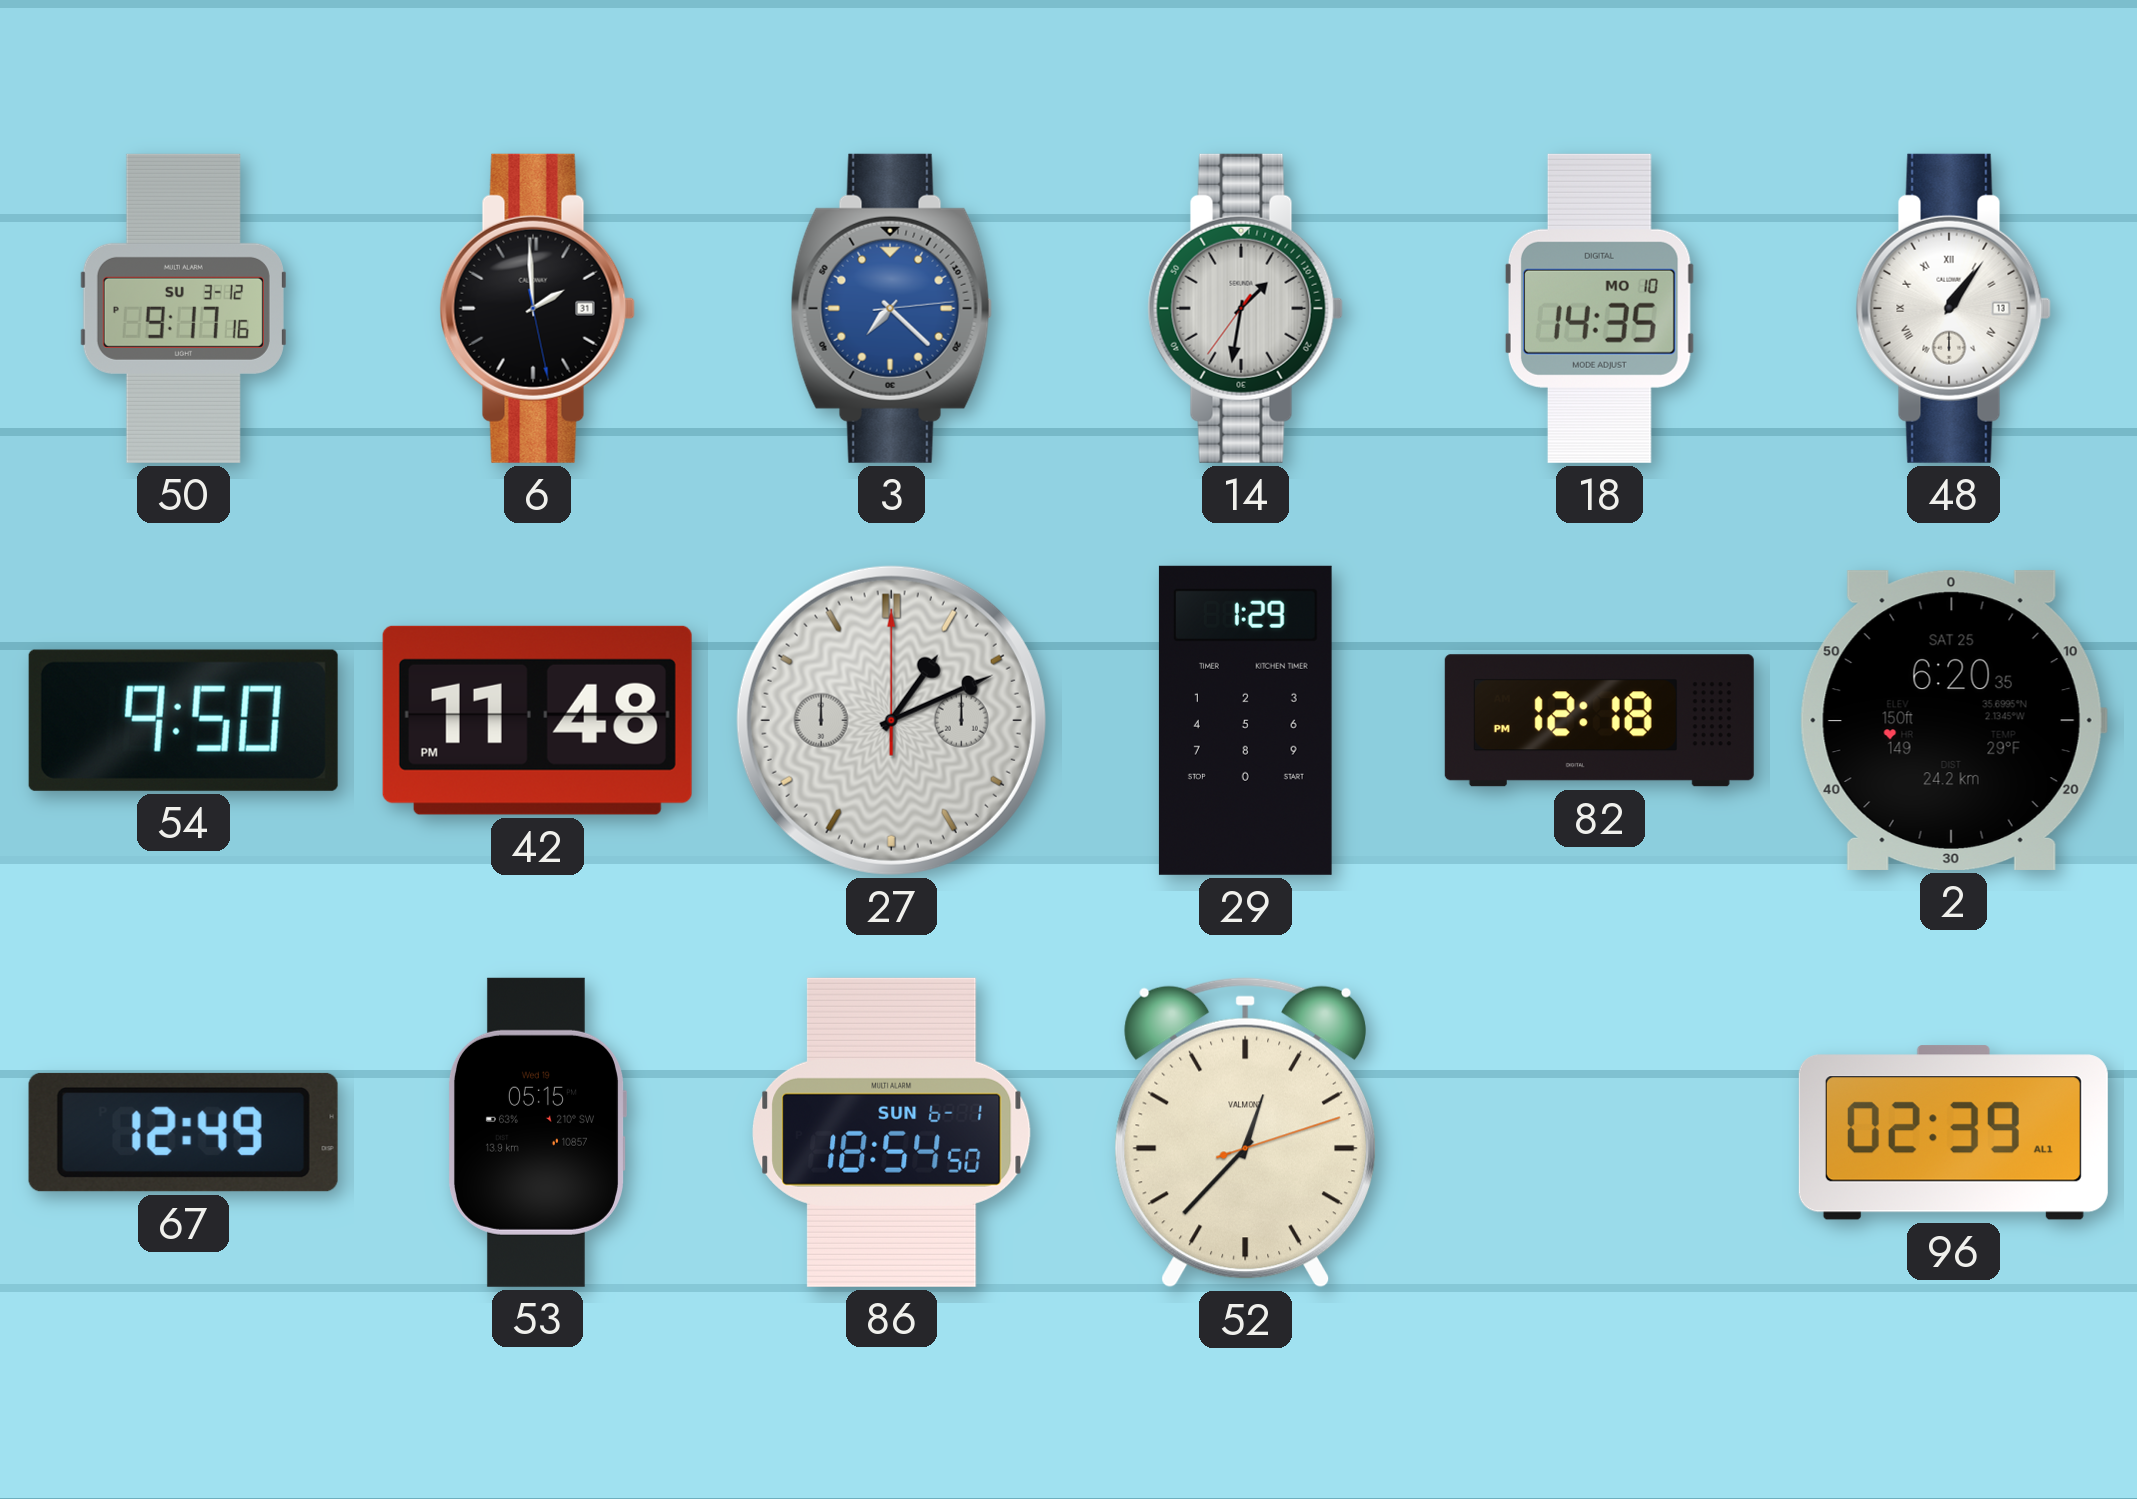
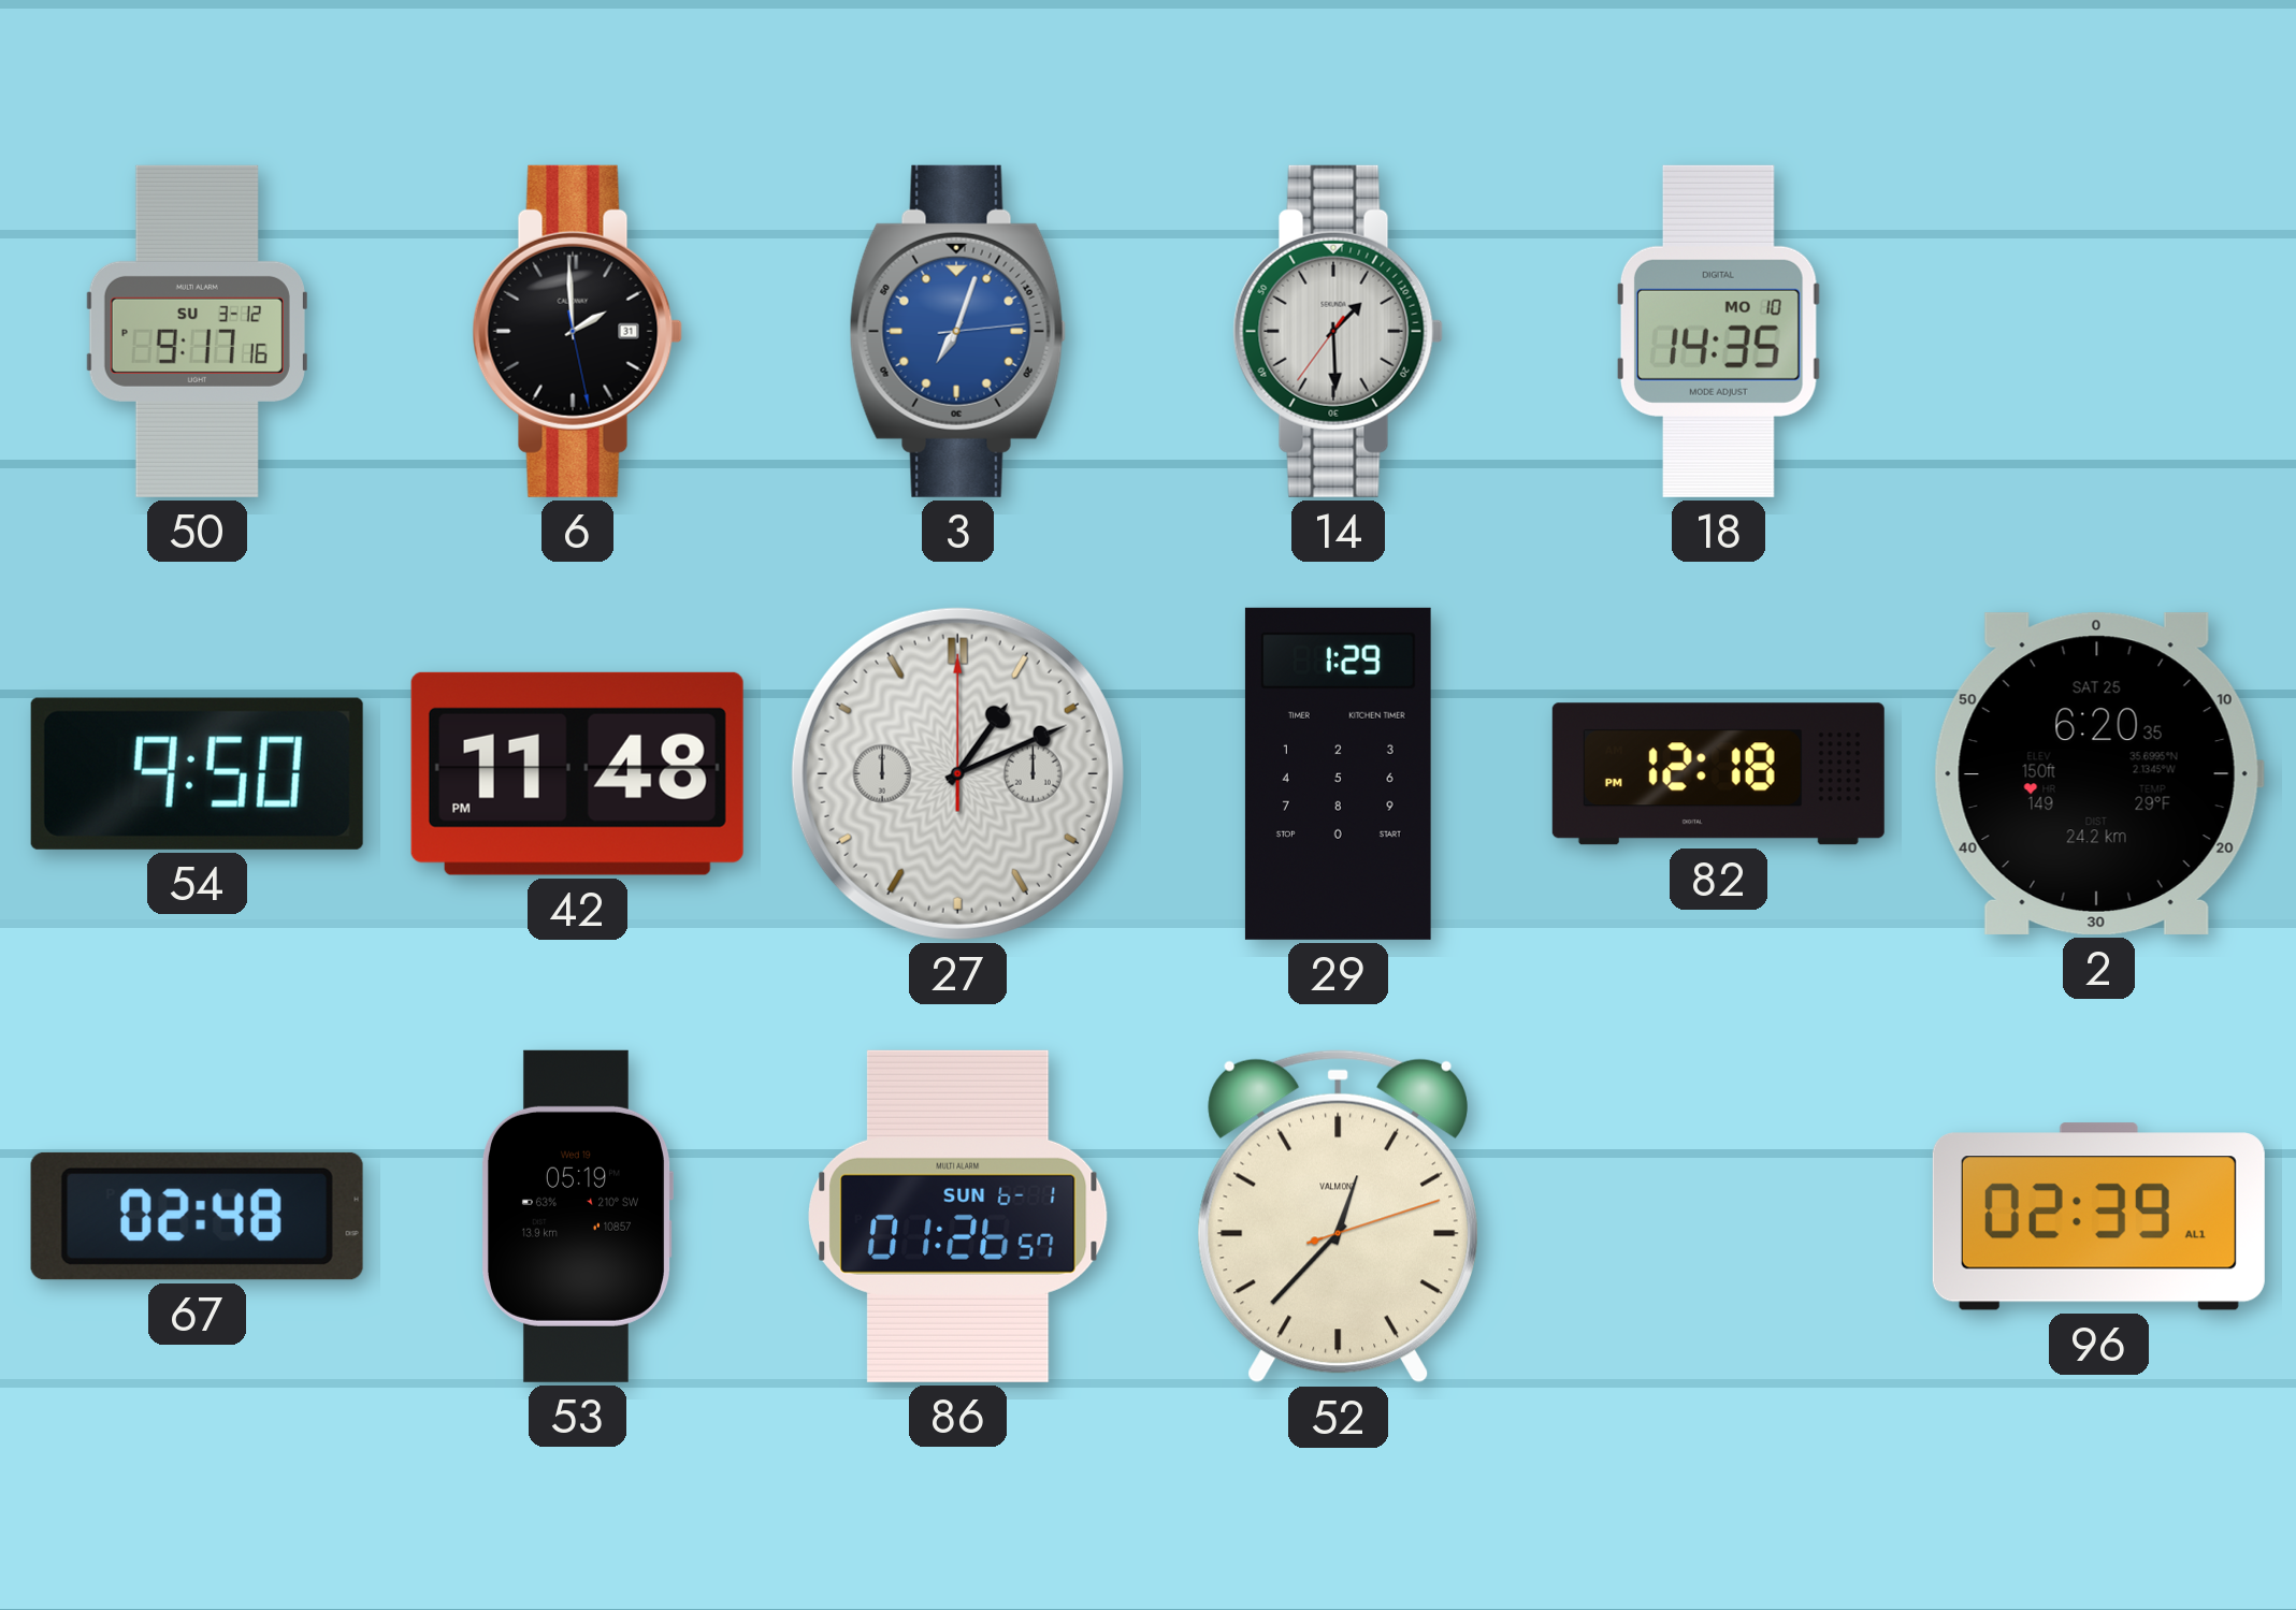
3: 7:22 -> 7:03
14: 1:31 -> 1:29
48: 1:06 -> none
67: 12:49 -> 02:48
53: 05:15 -> 05:19
86: 18:54 -> 01:26
